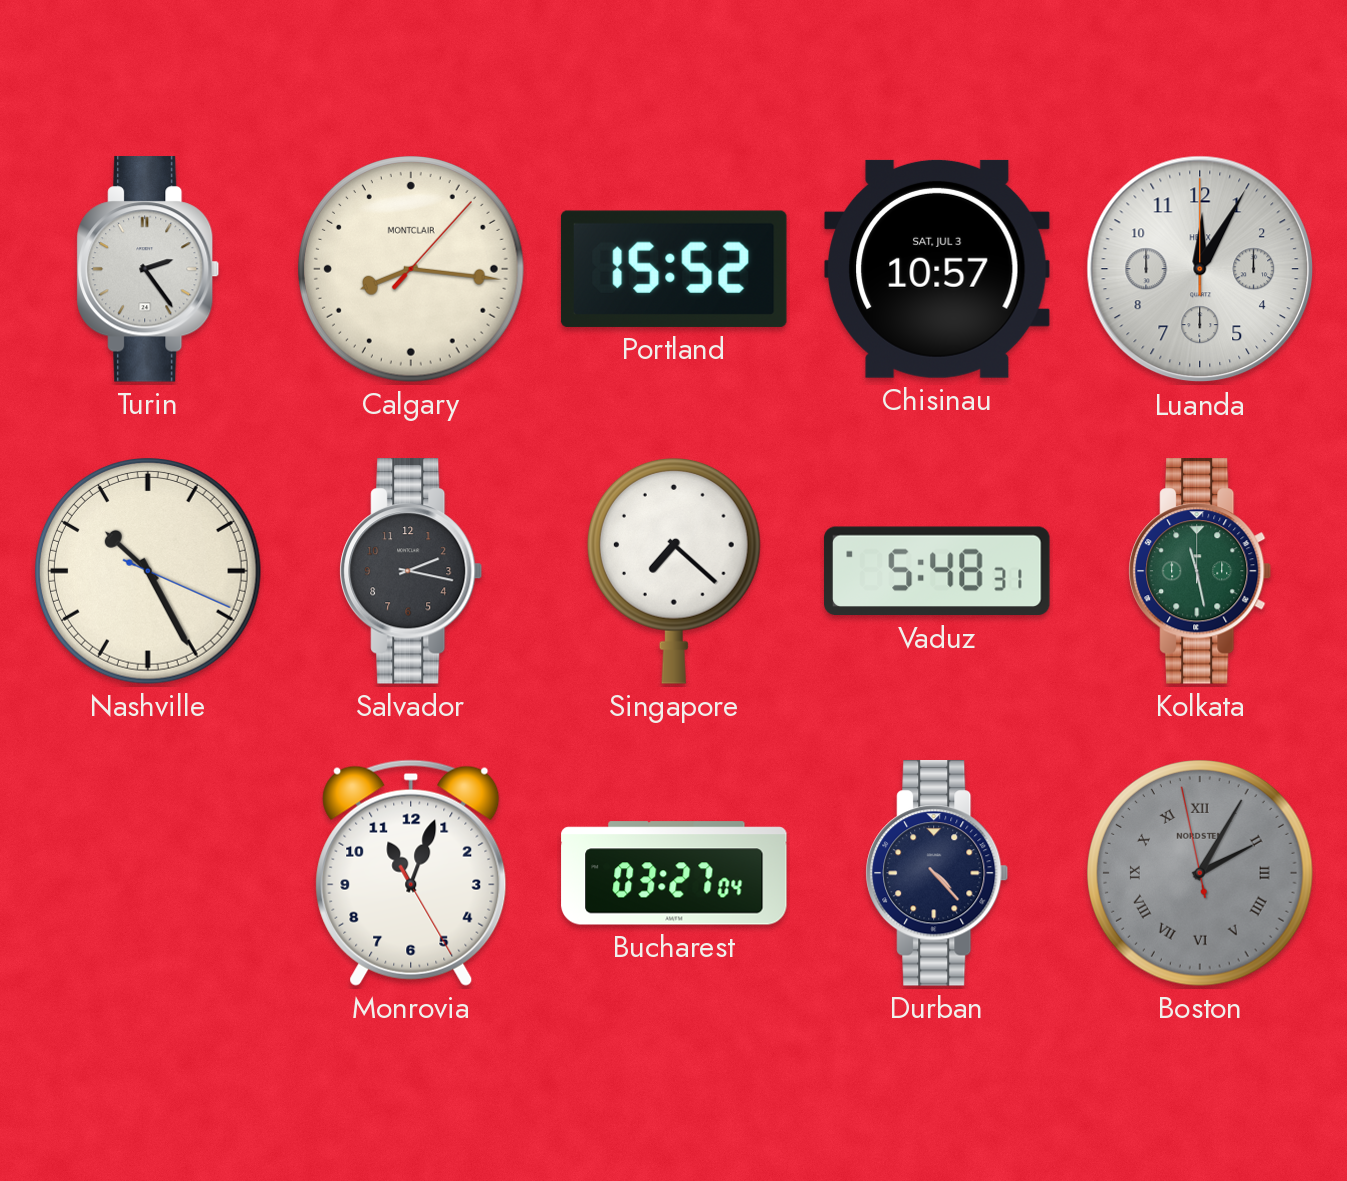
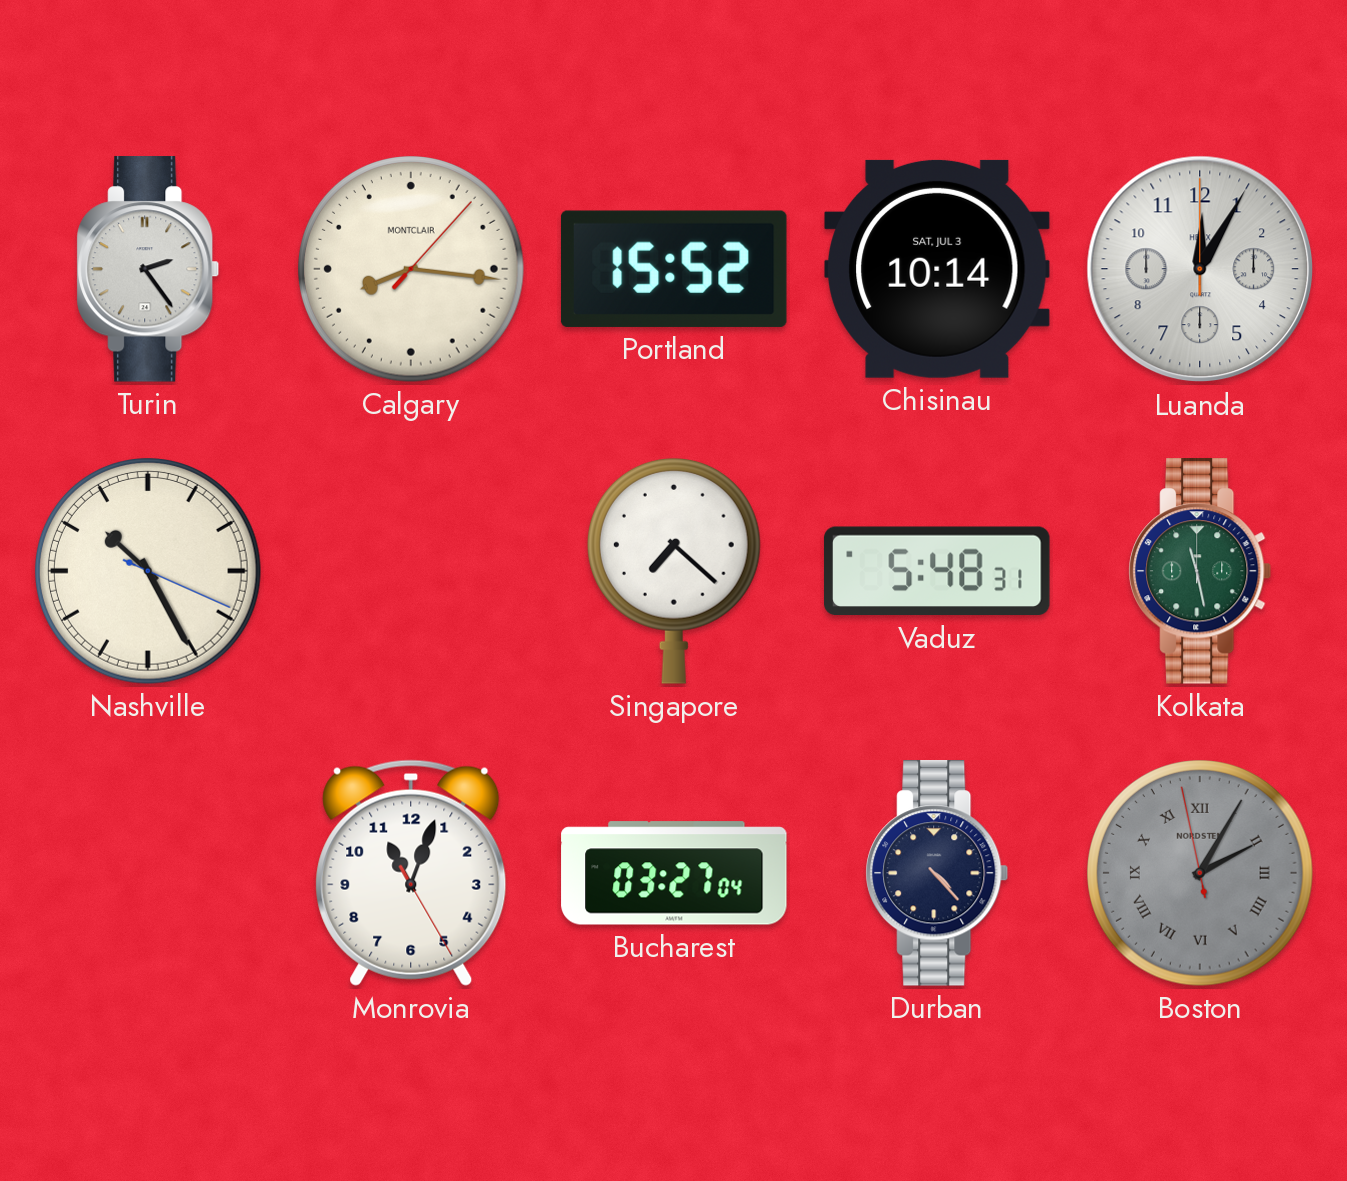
Chisinau: 10:57 -> 10:14
Salvador: 2:17 -> none
